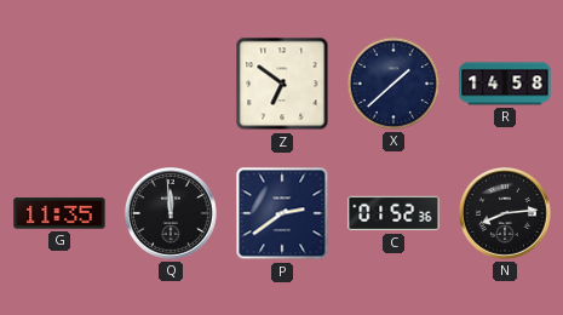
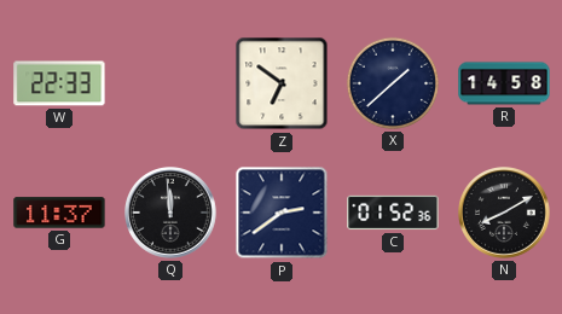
W: none -> 22:33
G: 11:35 -> 11:37
N: 8:14 -> 8:10
